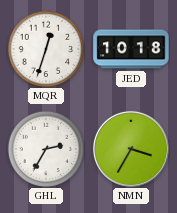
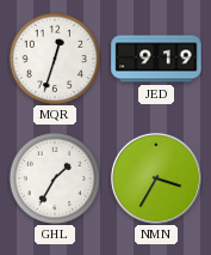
JED: 10:18 -> 9:19
GHL: 2:35 -> 1:35
